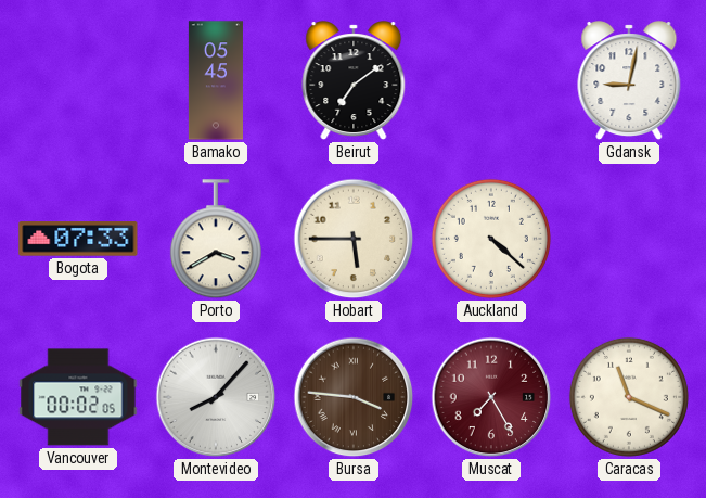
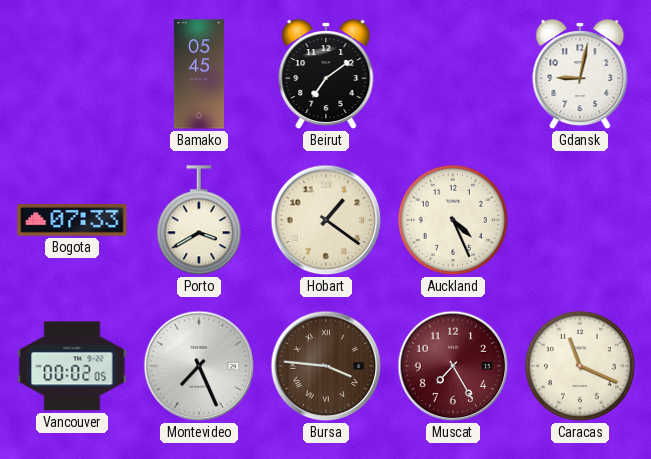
Hobart: 5:45 -> 1:21
Auckland: 4:22 -> 4:26
Montevideo: 8:07 -> 7:26
